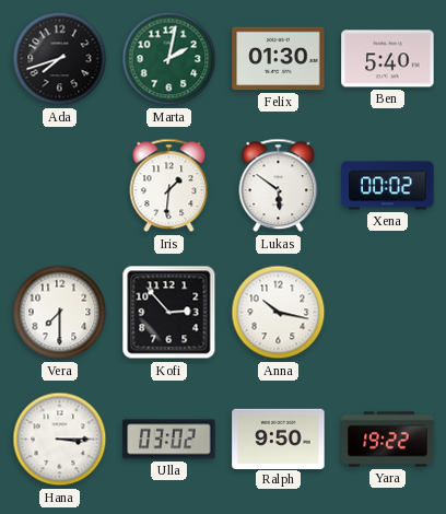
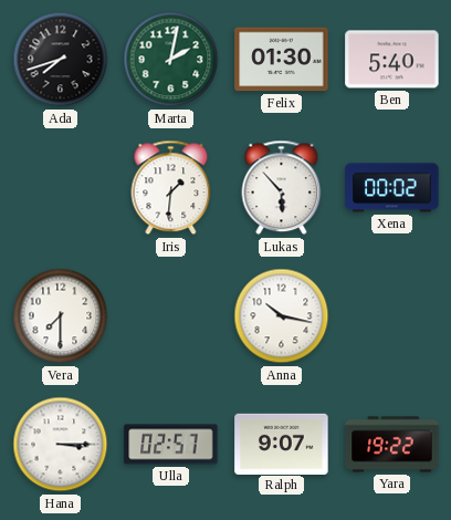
Lukas: 5:51 -> 5:53
Kofi: 2:53 -> none
Ulla: 03:02 -> 02:57
Ralph: 9:50 -> 9:07
